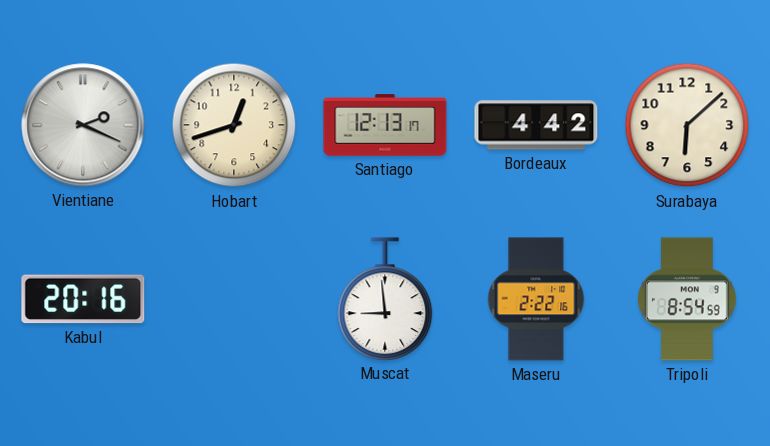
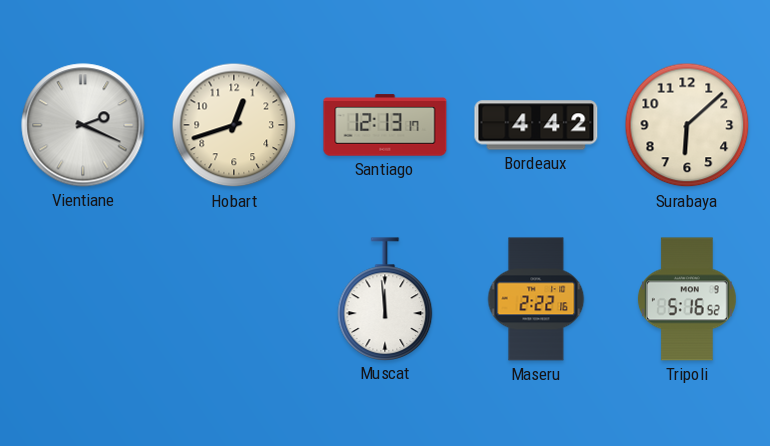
Kabul: 20:16 -> none
Muscat: 8:59 -> 11:59
Tripoli: 8:54 -> 5:16
